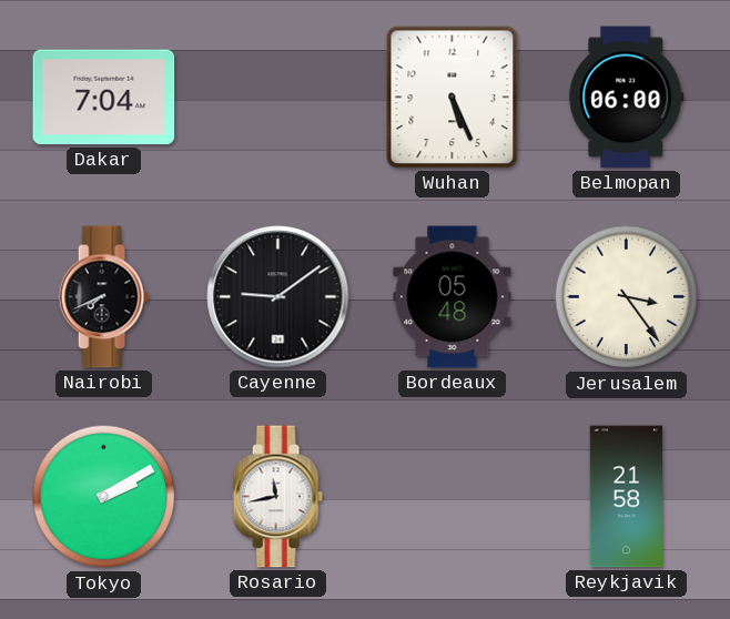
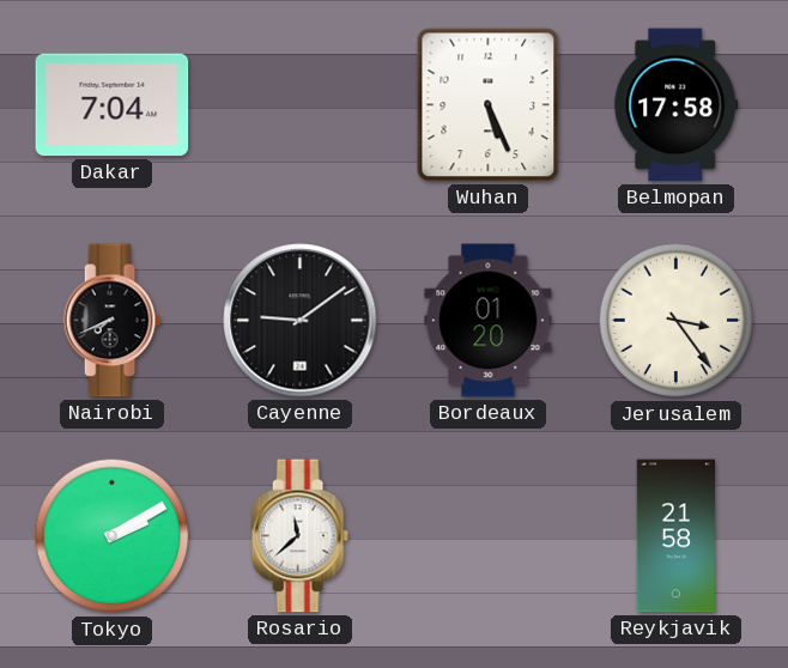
Belmopan: 06:00 -> 17:58
Bordeaux: 05:48 -> 01:20
Rosario: 11:43 -> 11:38
